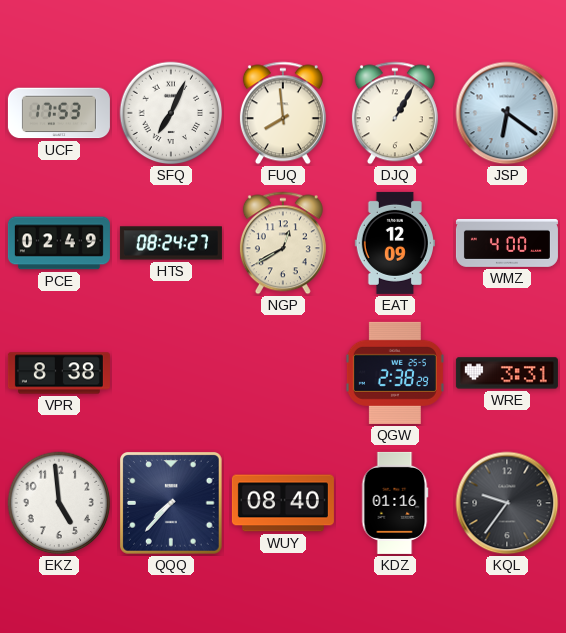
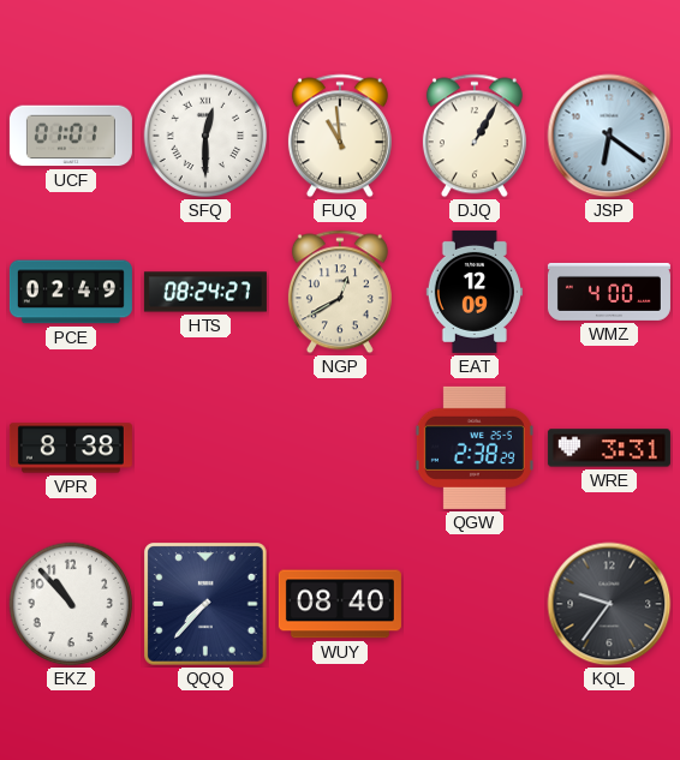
UCF: 17:53 -> 01:01
SFQ: 7:04 -> 12:30
FUQ: 7:59 -> 10:59
EKZ: 4:59 -> 10:53
KDZ: 01:16 -> none
